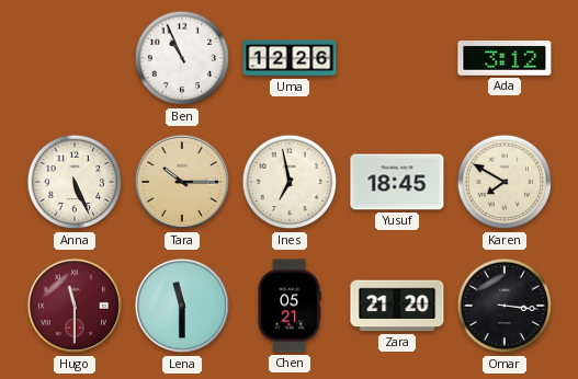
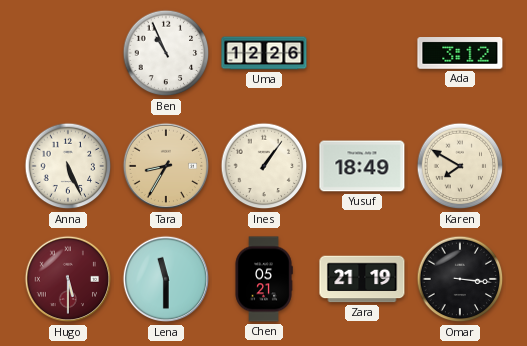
Tara: 10:15 -> 8:35
Ines: 6:58 -> 1:06
Yusuf: 18:45 -> 18:49
Hugo: 11:30 -> 5:30
Zara: 21:20 -> 21:19
